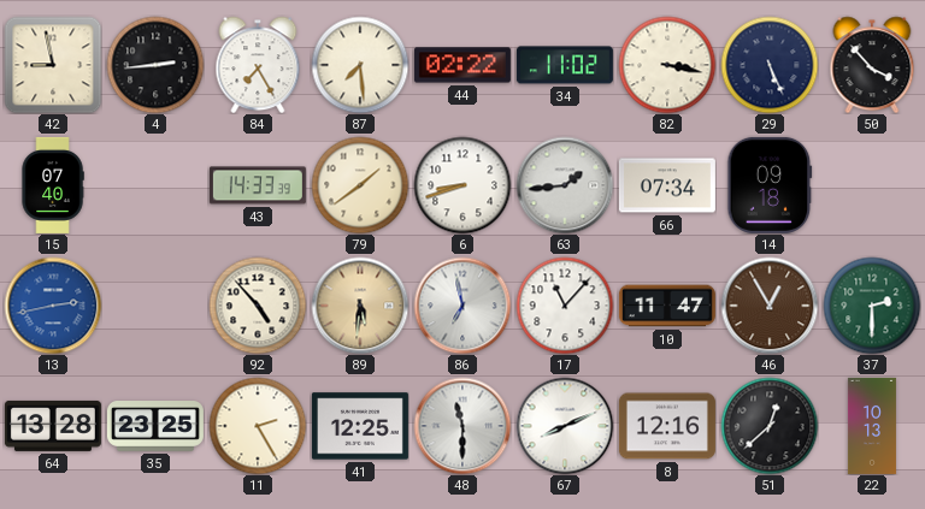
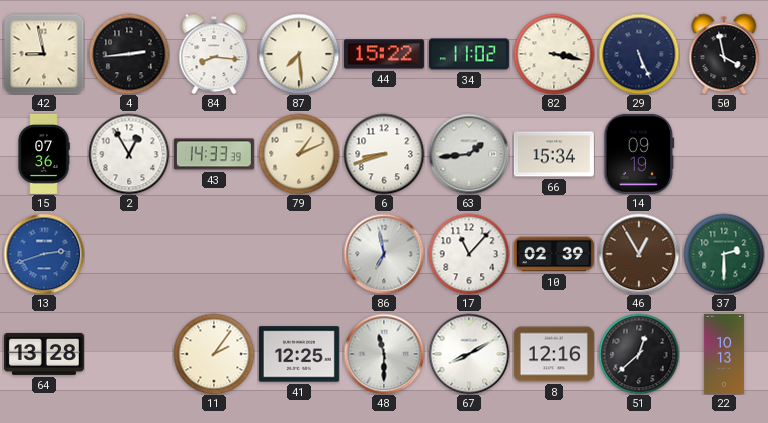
84: 7:25 -> 8:16
44: 02:22 -> 15:22
50: 3:53 -> 3:58
15: 07:40 -> 07:36
2: none -> 12:55
79: 1:39 -> 1:11
66: 07:34 -> 15:34
14: 09:18 -> 09:19
13: 2:43 -> 2:42
92: 4:53 -> none
89: 5:31 -> none
10: 11:47 -> 02:39
35: 23:25 -> none
11: 2:25 -> 2:06
67: 8:11 -> 8:10
